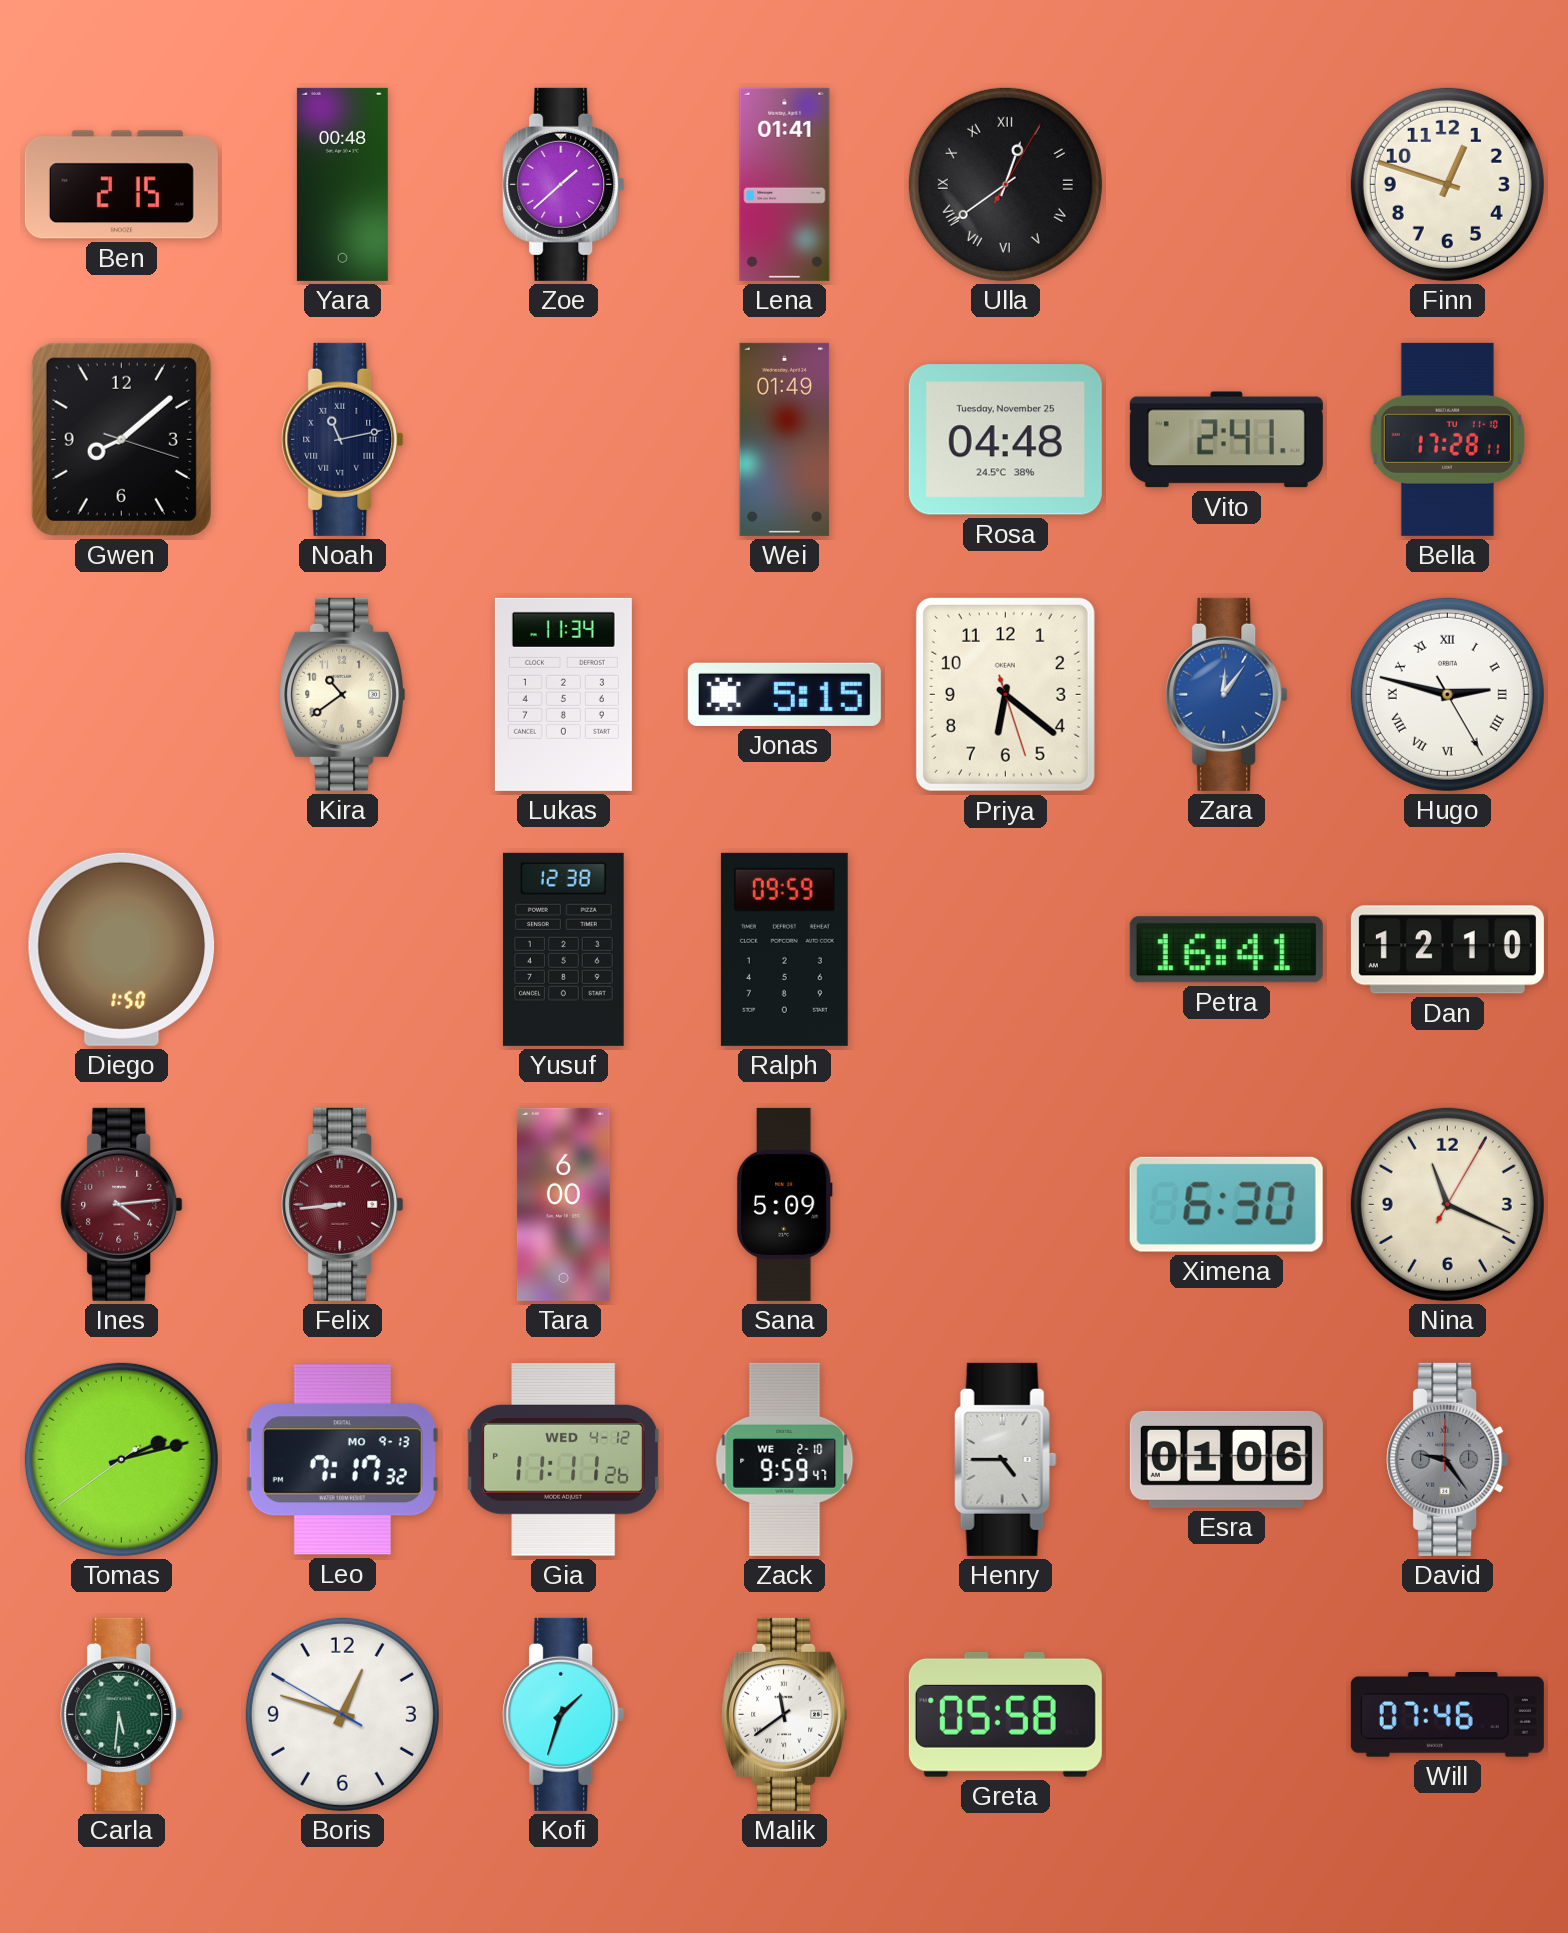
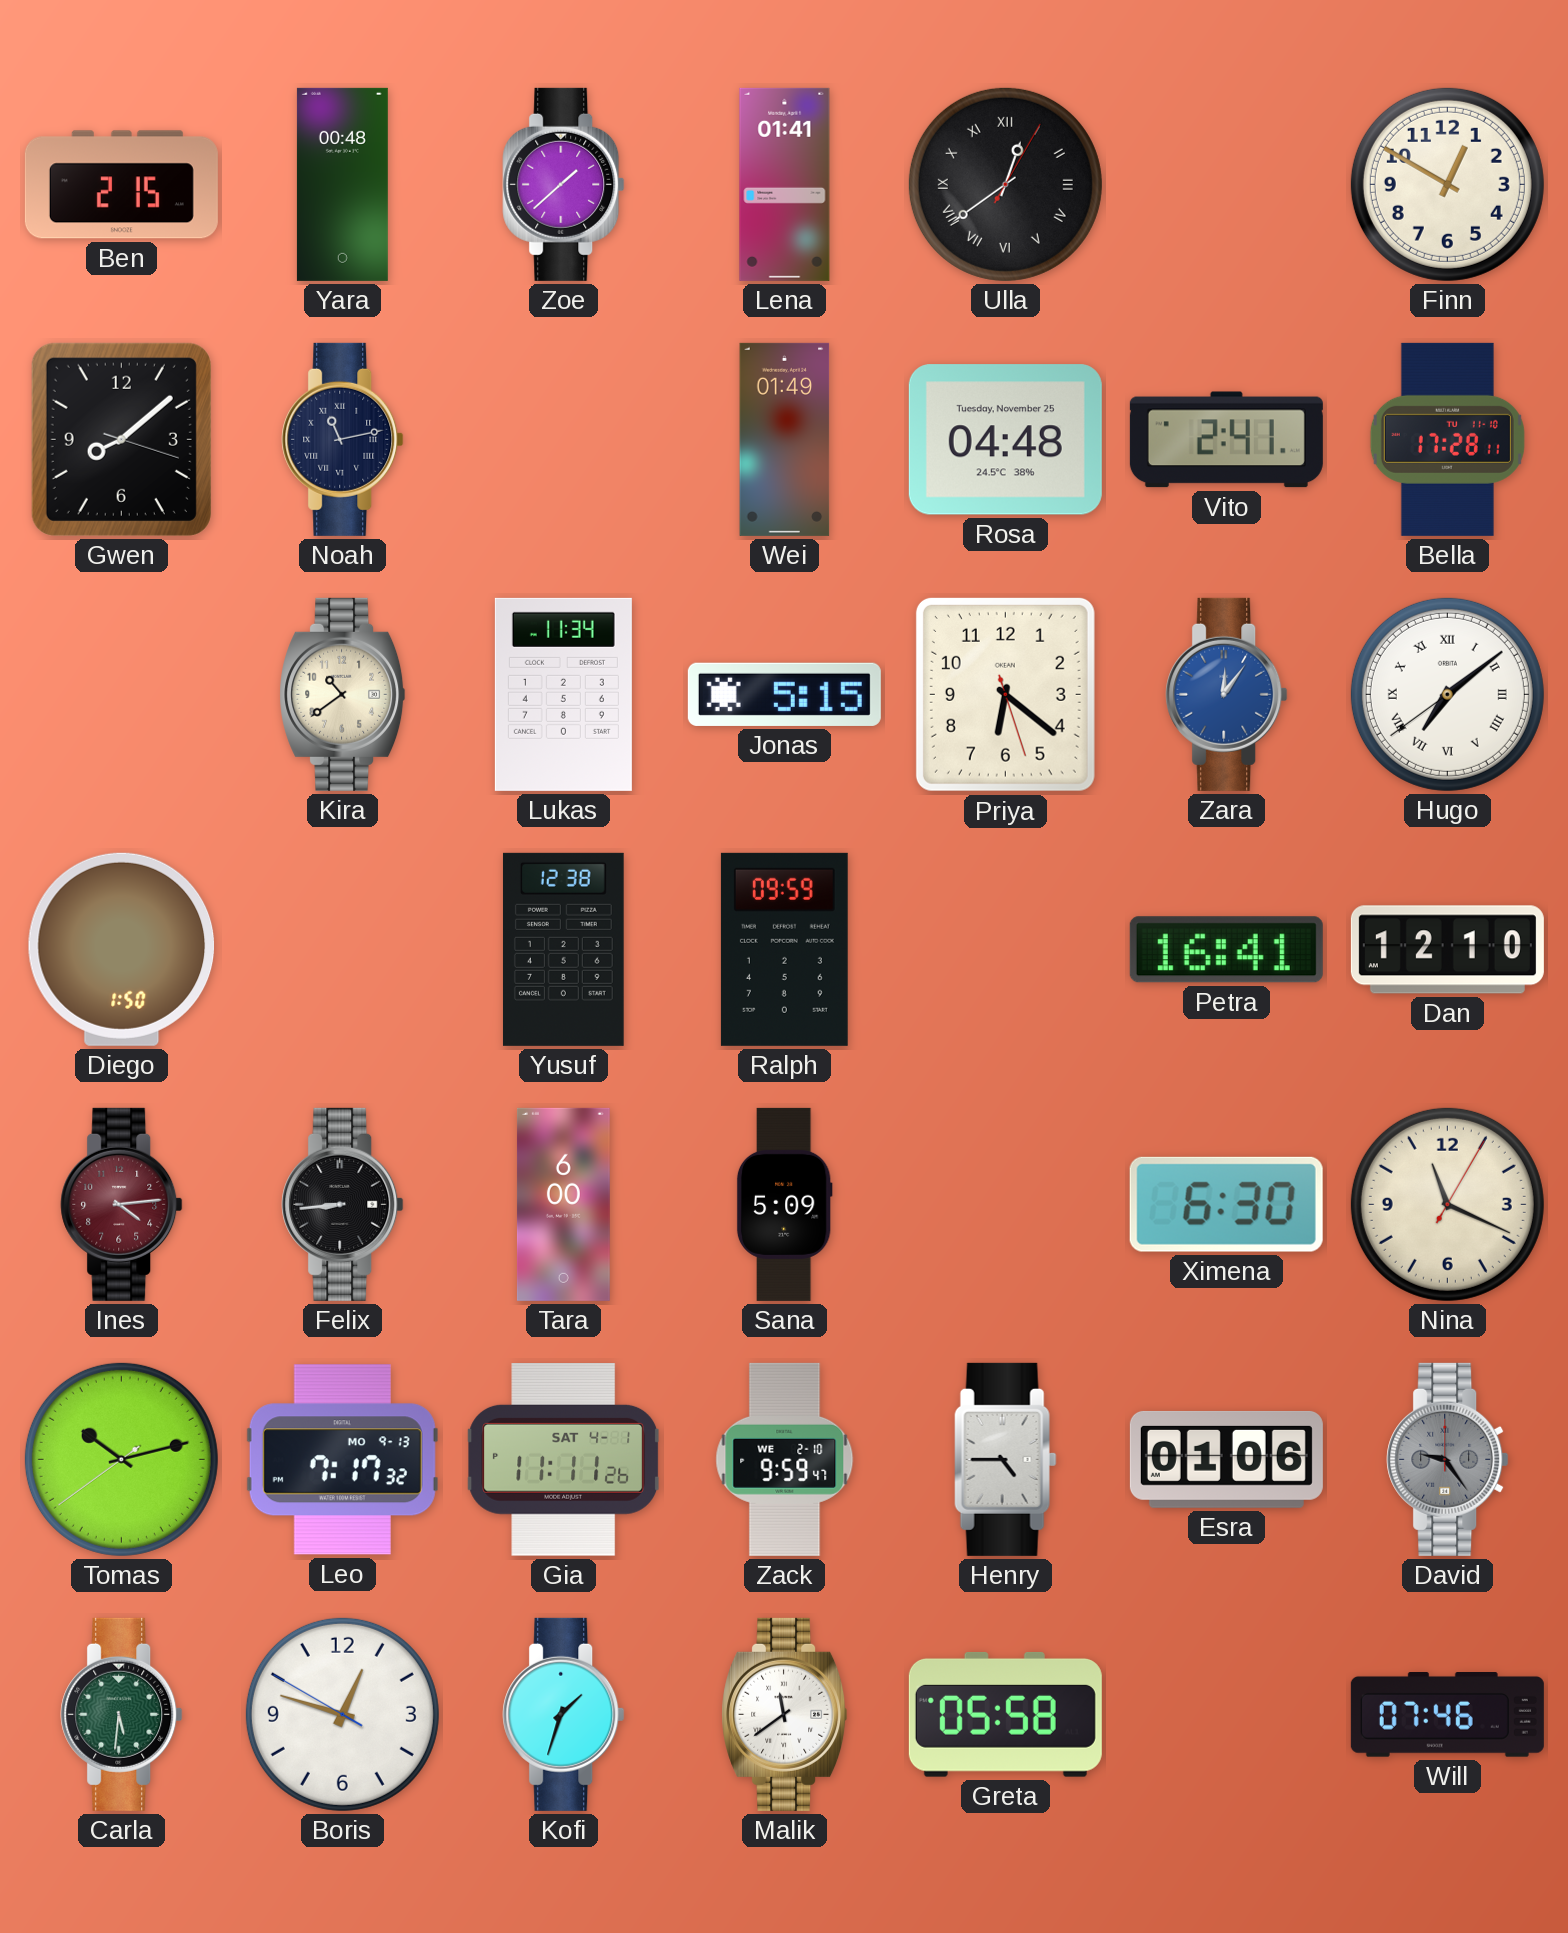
Finn: 12:48 -> 12:50
Hugo: 2:47 -> 7:08
Felix dial: burgundy -> black
Tomas: 2:12 -> 10:12
Gia date: WED 4-12 -> SAT 4-1
